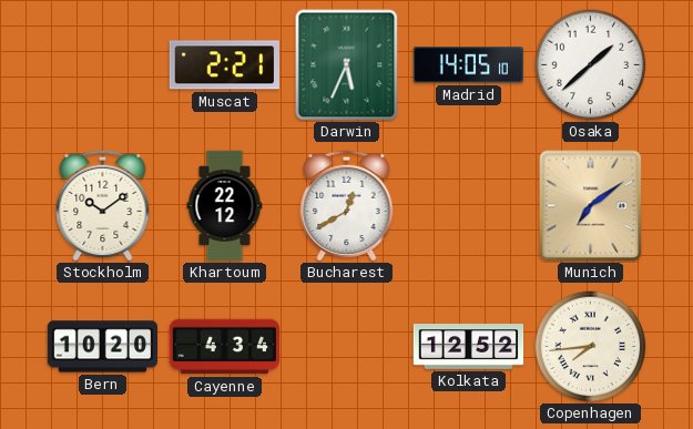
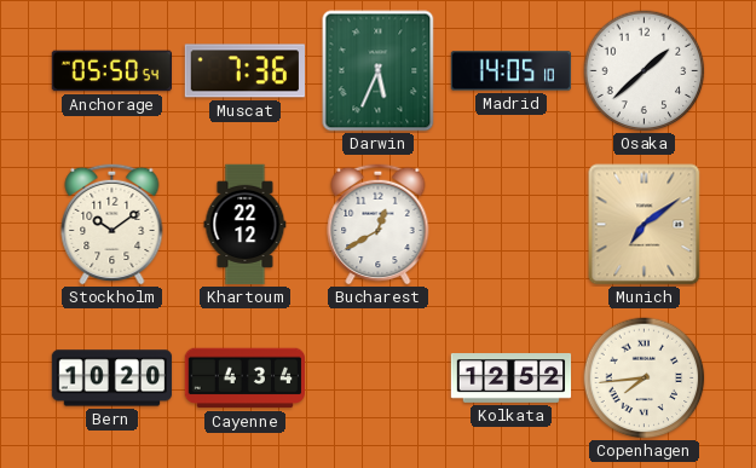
Anchorage: none -> 05:50
Muscat: 2:21 -> 7:36
